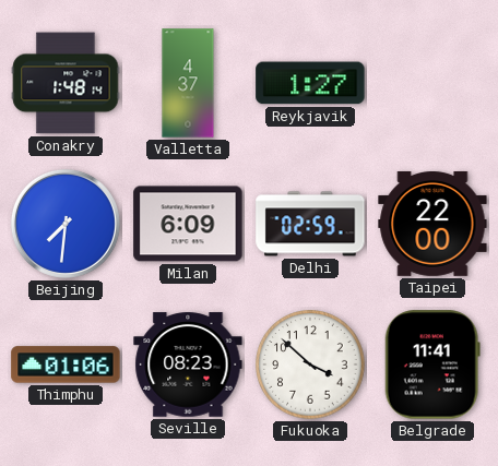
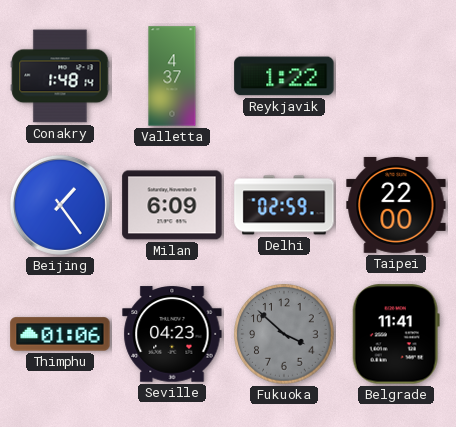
Reykjavik: 1:27 -> 1:22
Beijing: 7:31 -> 1:24
Seville: 08:23 -> 04:23
Fukuoka dial: white -> grey
